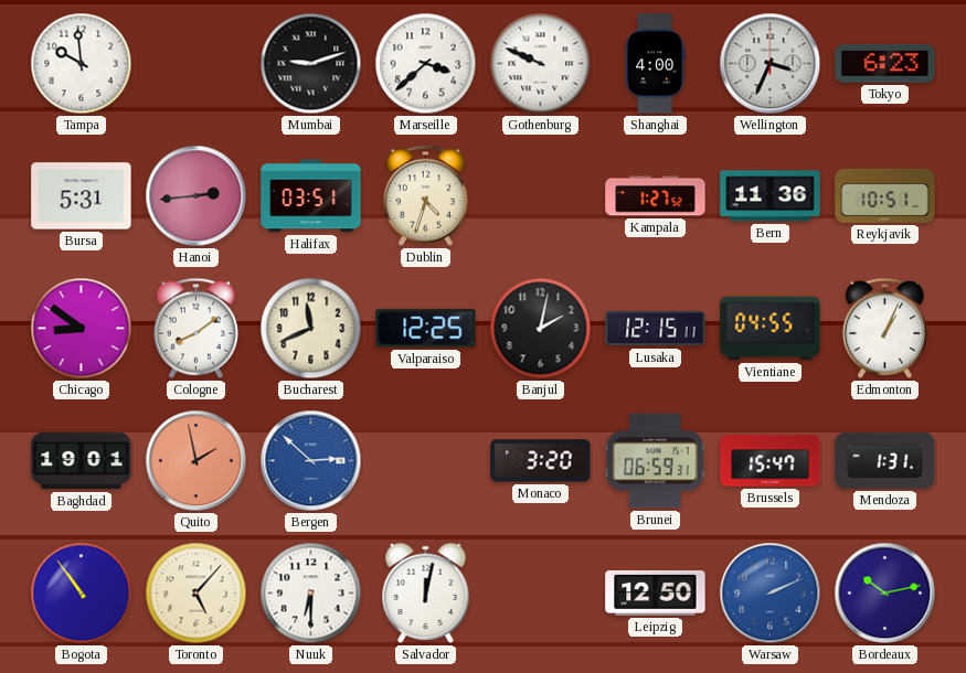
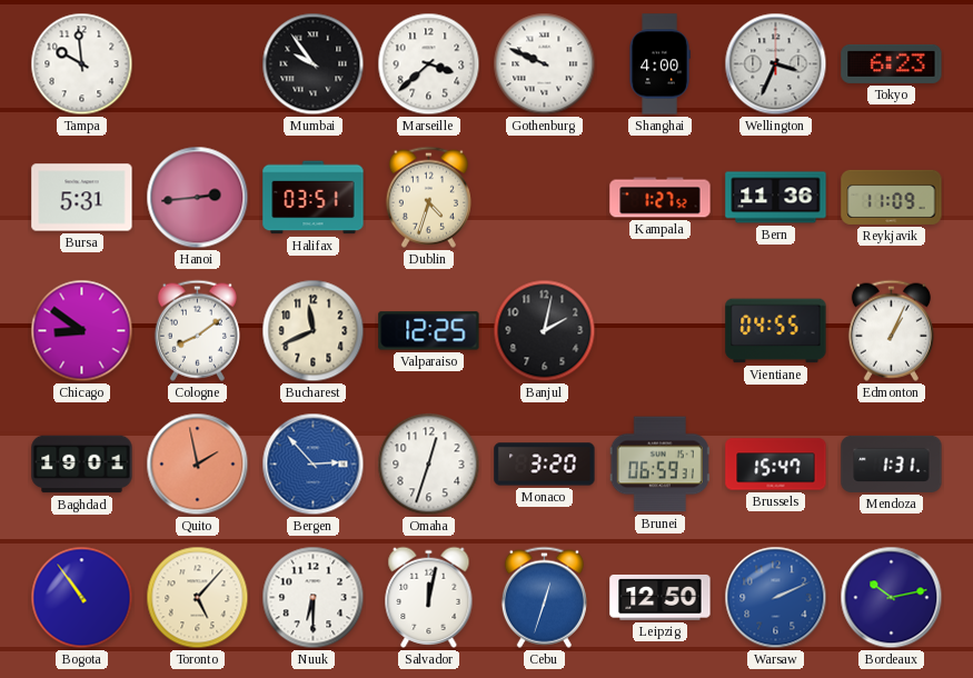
Mumbai: 9:12 -> 9:54
Reykjavik: 10:51 -> 11:09
Lusaka: 12:15 -> none
Bergen: 2:52 -> 2:53
Omaha: none -> 12:33
Cebu: none -> 12:33
